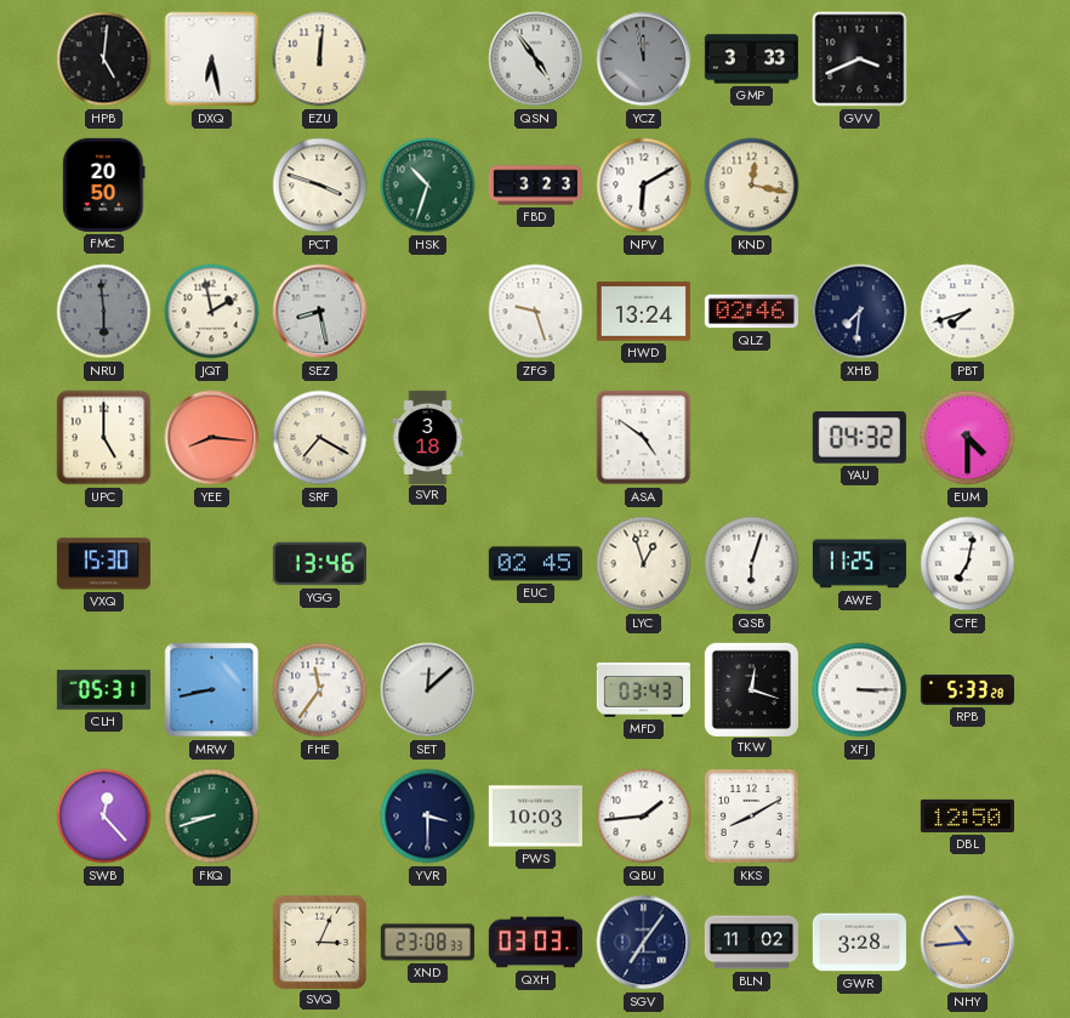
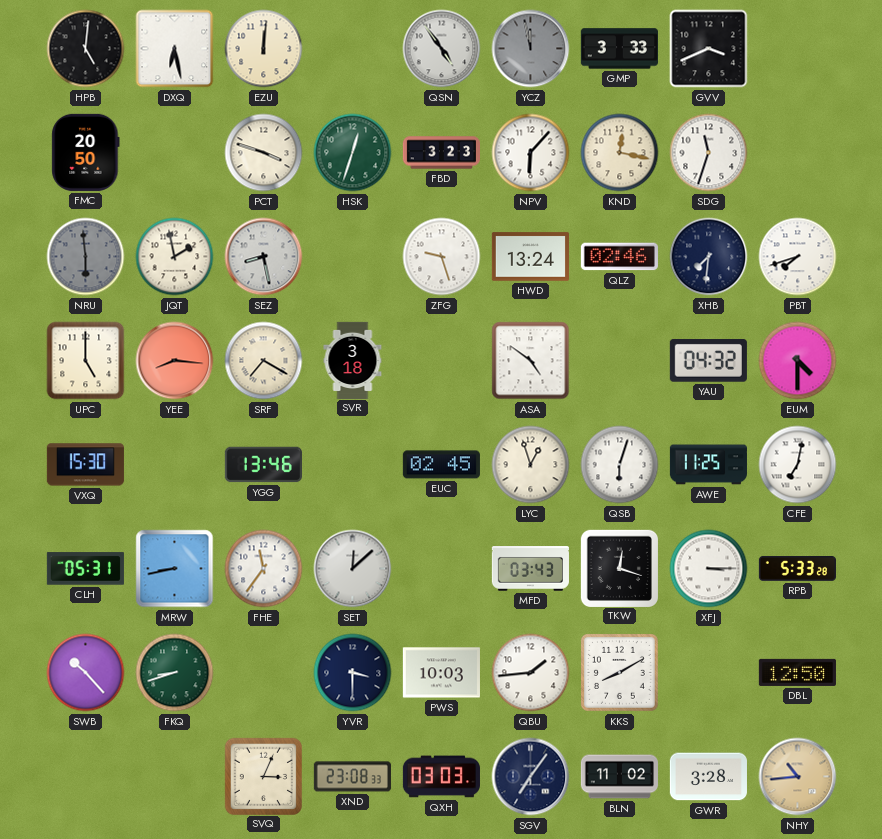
HSK: 10:33 -> 12:33
NPV: 6:10 -> 6:07
SDG: none -> 11:33
SWB: 12:23 -> 10:23
